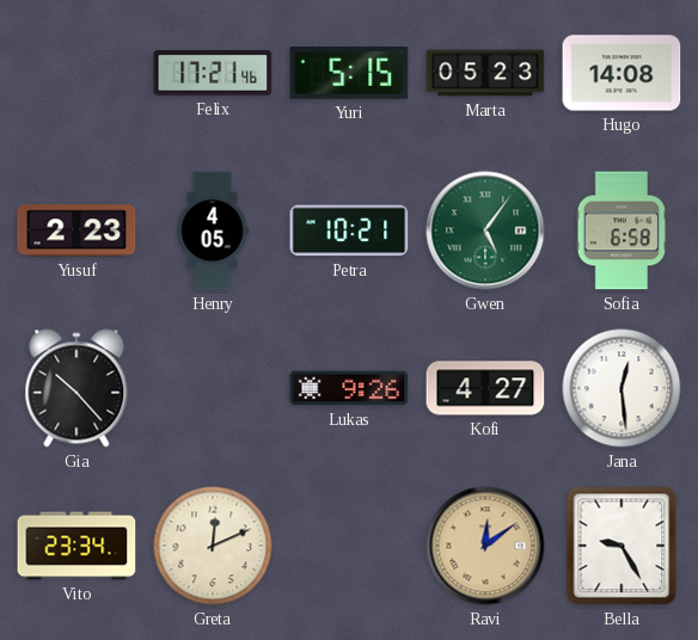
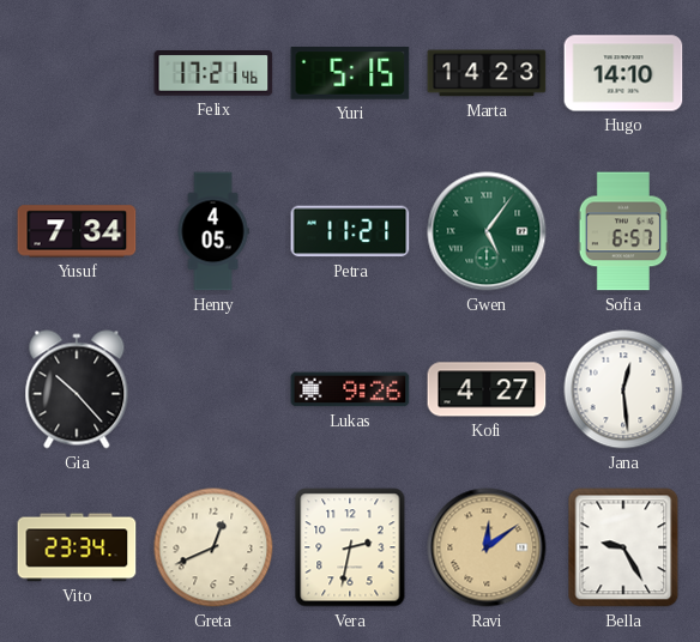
Marta: 05:23 -> 14:23
Hugo: 14:08 -> 14:10
Yusuf: 2:23 -> 7:34
Petra: 10:21 -> 11:21
Sofia: 6:58 -> 6:57
Greta: 12:11 -> 12:41
Vera: none -> 2:32
